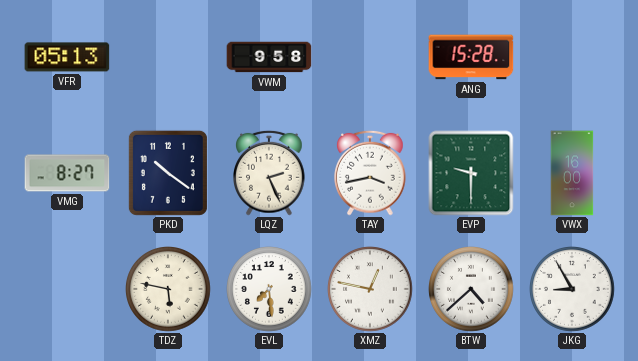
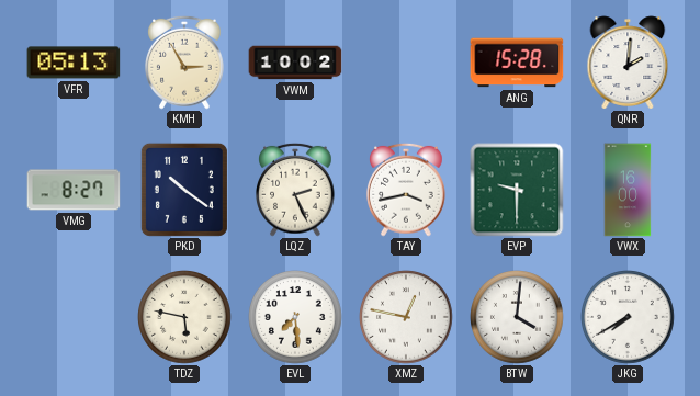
KMH: none -> 2:55
VWM: 9:58 -> 10:02
QNR: none -> 2:01
BTW: 4:38 -> 4:01
JKG: 8:55 -> 7:40
